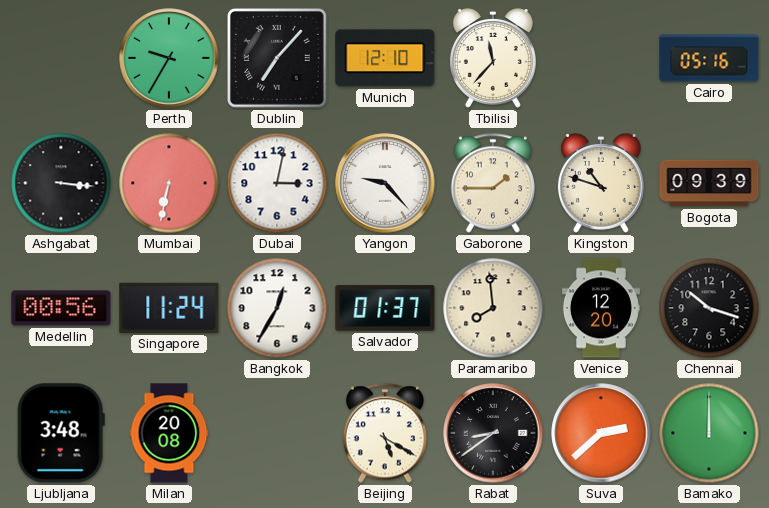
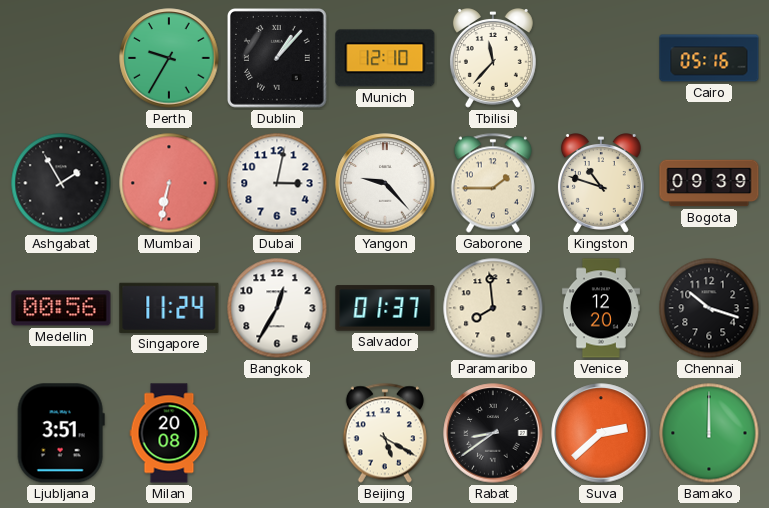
Dublin: 7:07 -> 1:07
Ashgabat: 3:16 -> 1:55
Ljubljana: 3:48 -> 3:51
